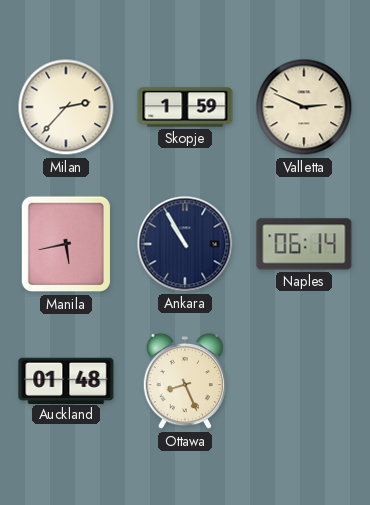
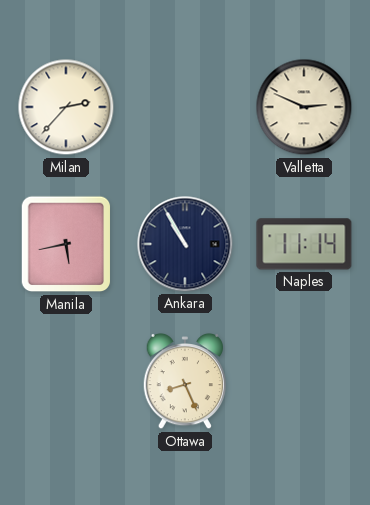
Skopje: 1:59 -> none
Naples: 06:14 -> 11:14
Auckland: 01:48 -> none
